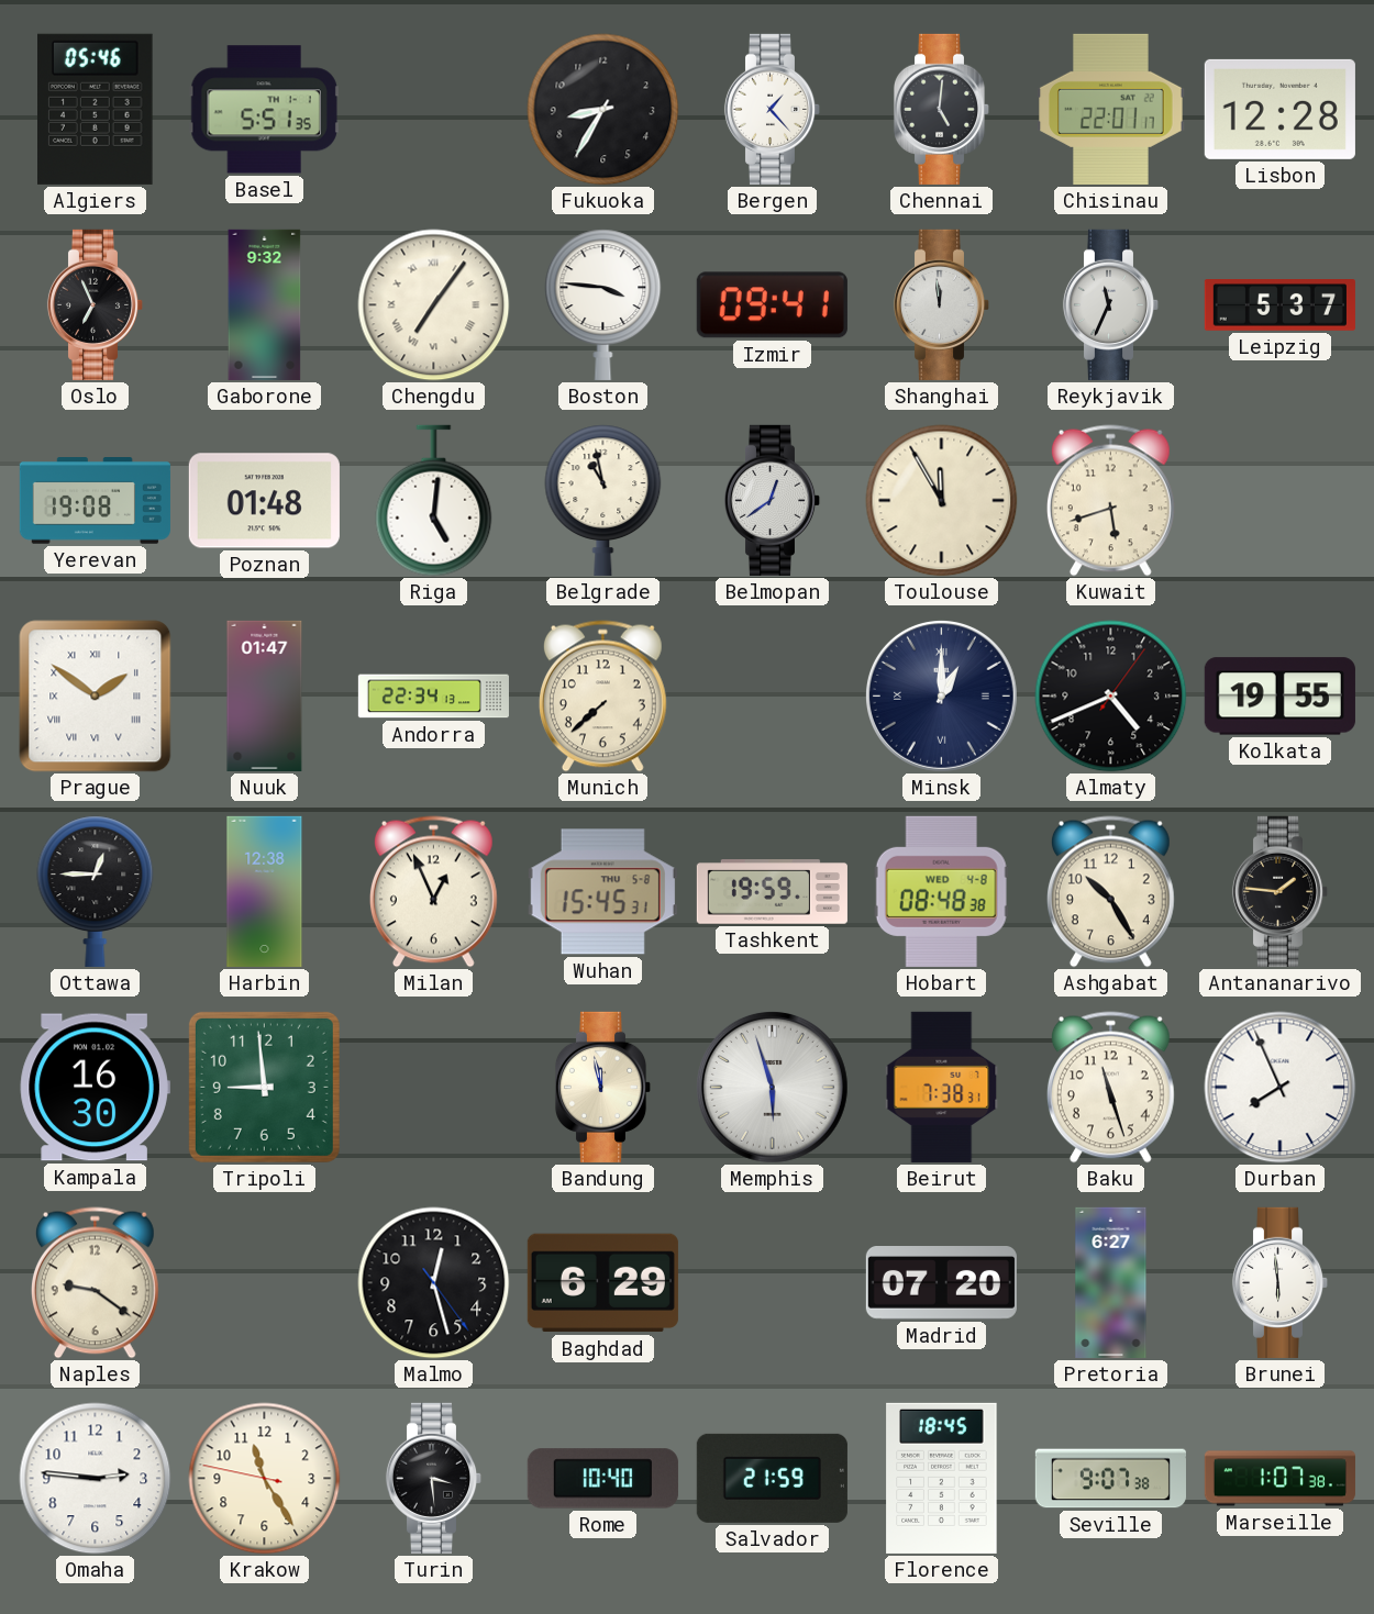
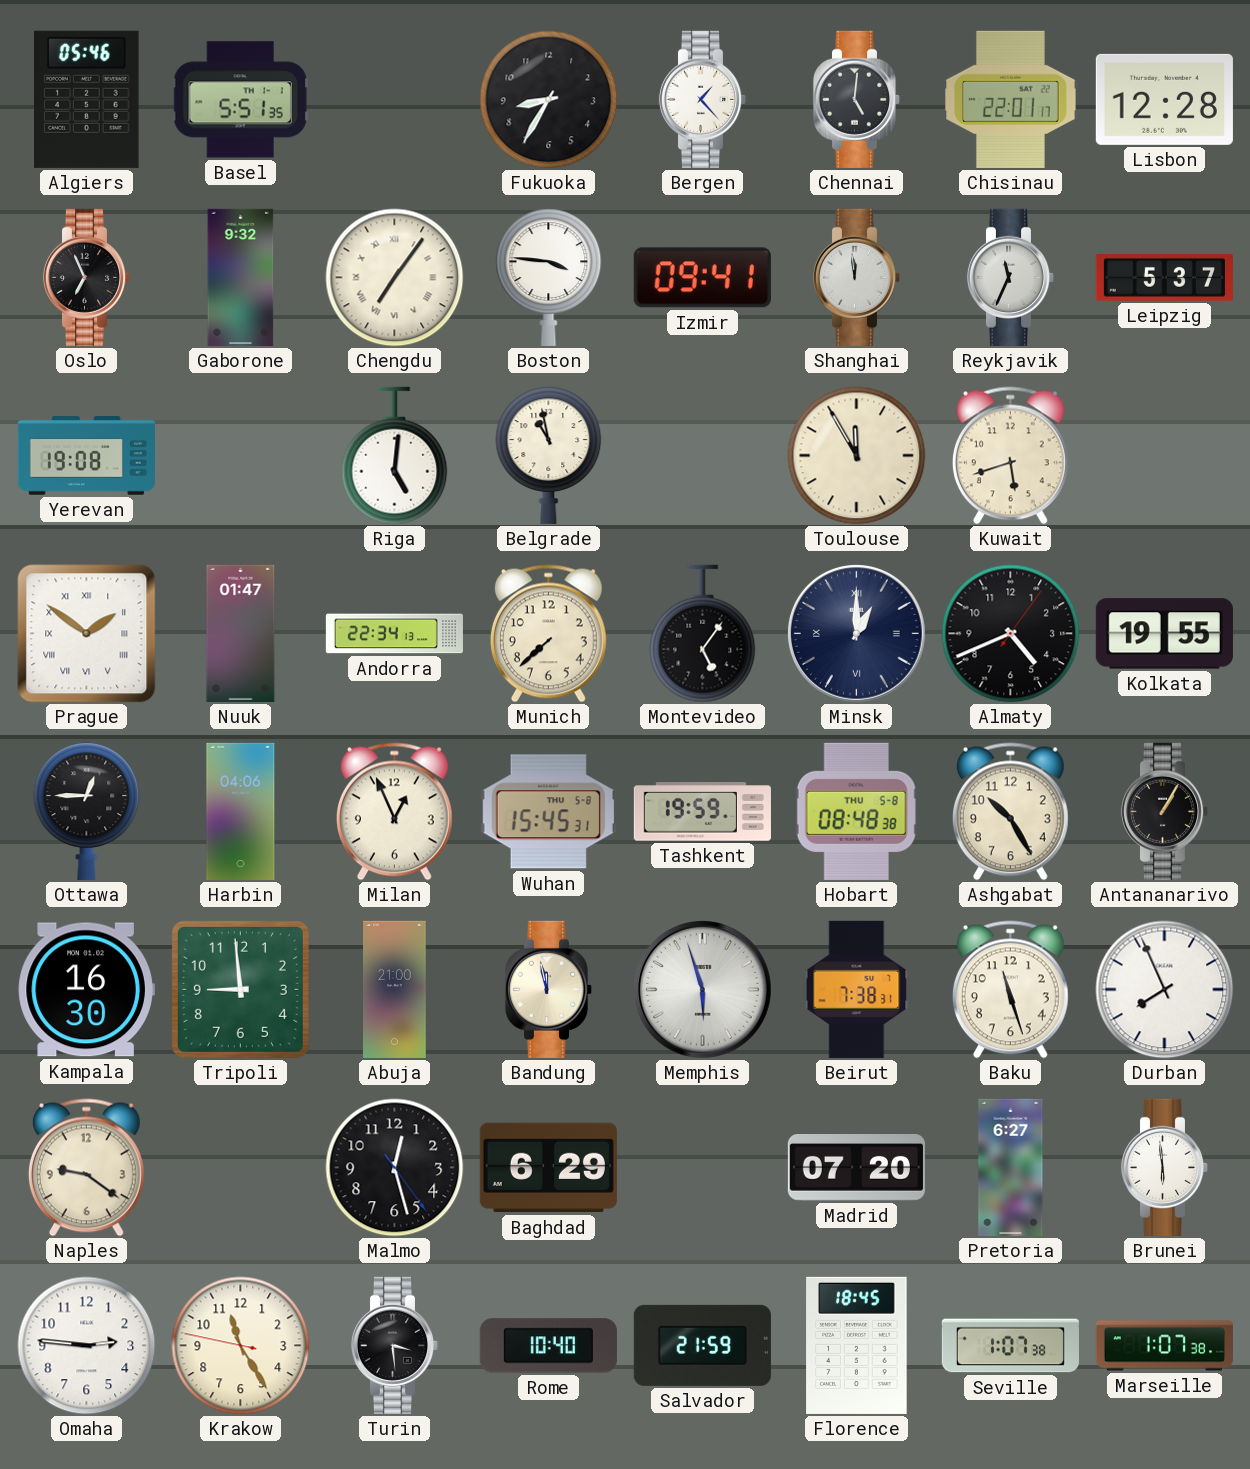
Poznan: 01:48 -> none
Belmopan: 12:39 -> none
Montevideo: none -> 5:06
Harbin: 12:38 -> 04:06
Hobart date: WED 4-8 -> THU 5-8
Antananarivo: 1:46 -> 1:05
Abuja: none -> 21:00
Seville: 9:07 -> 1:07
